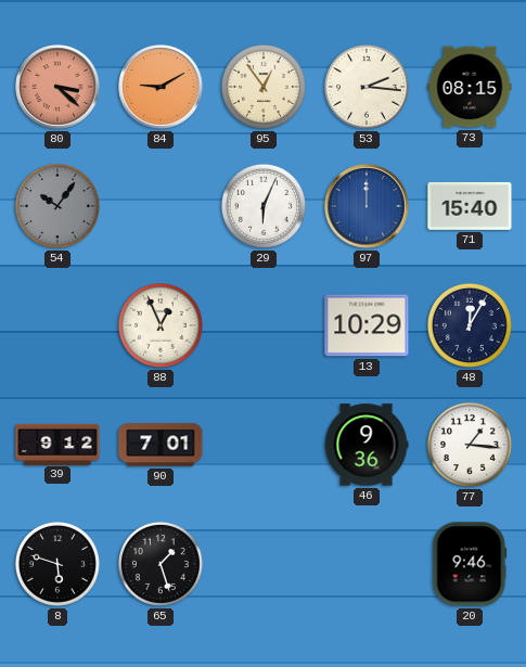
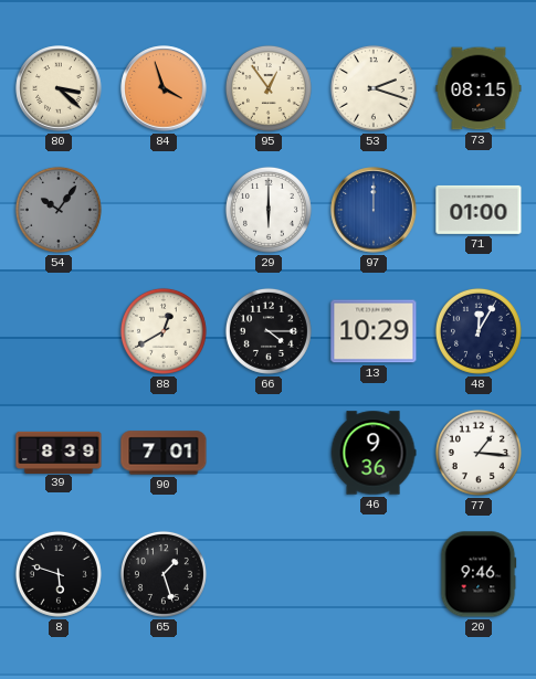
80 dial: salmon -> cream
84: 9:10 -> 3:57
53: 2:16 -> 2:18
29: 6:04 -> 6:00
71: 15:40 -> 01:00
88: 12:56 -> 12:40
66: none -> 4:15
39: 9:12 -> 8:39
